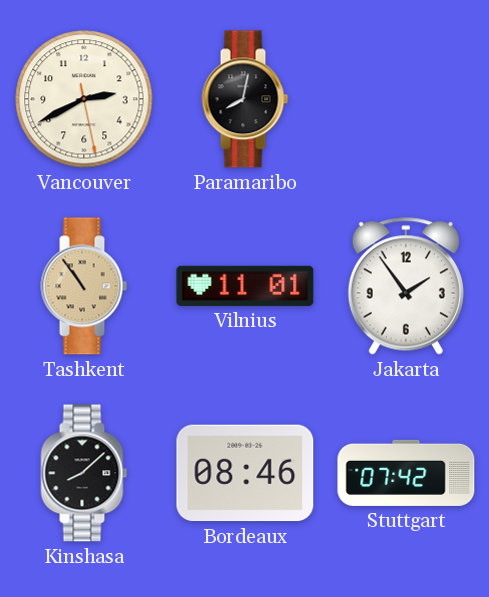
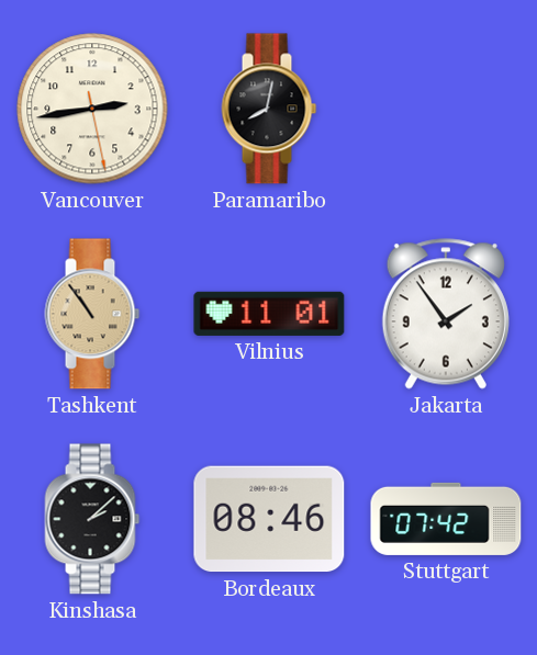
Vancouver: 2:40 -> 2:43
Kinshasa: 8:08 -> 2:08
